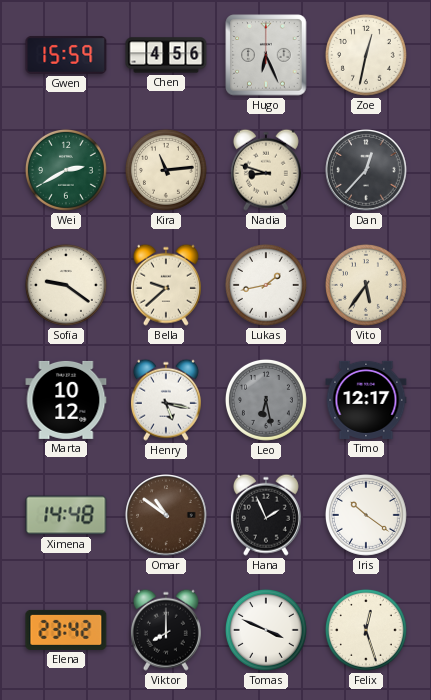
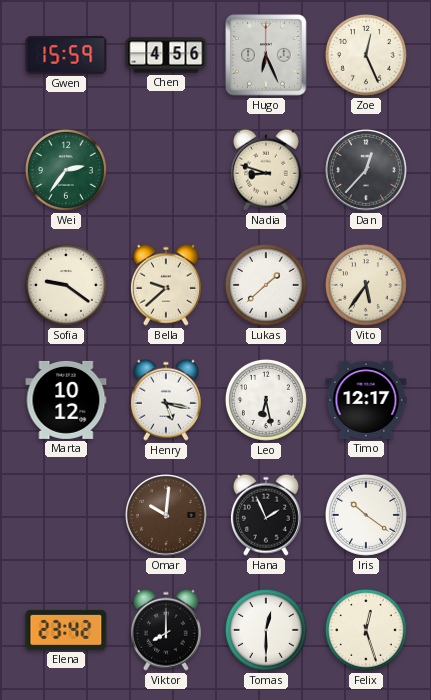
Zoe: 12:32 -> 12:26
Wei: 2:40 -> 2:36
Kira: 11:14 -> none
Lukas: 1:43 -> 1:38
Leo dial: grey -> white
Ximena: 14:48 -> none
Omar: 10:51 -> 10:01
Tomas: 3:49 -> 12:30
